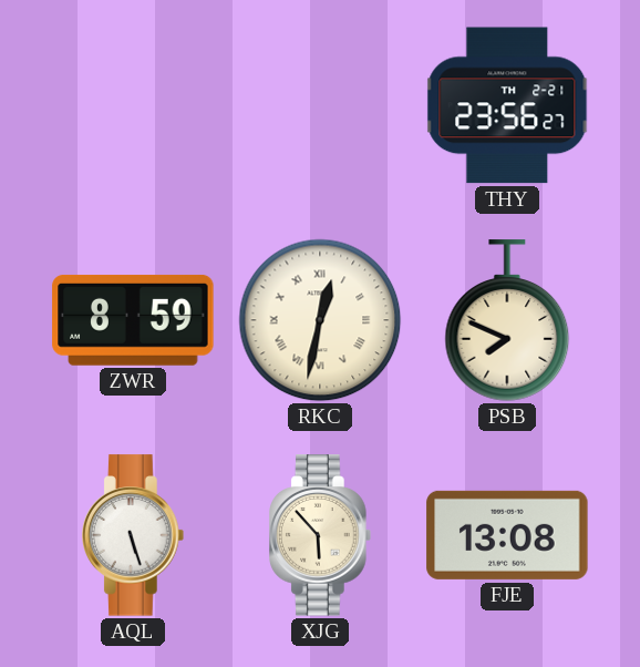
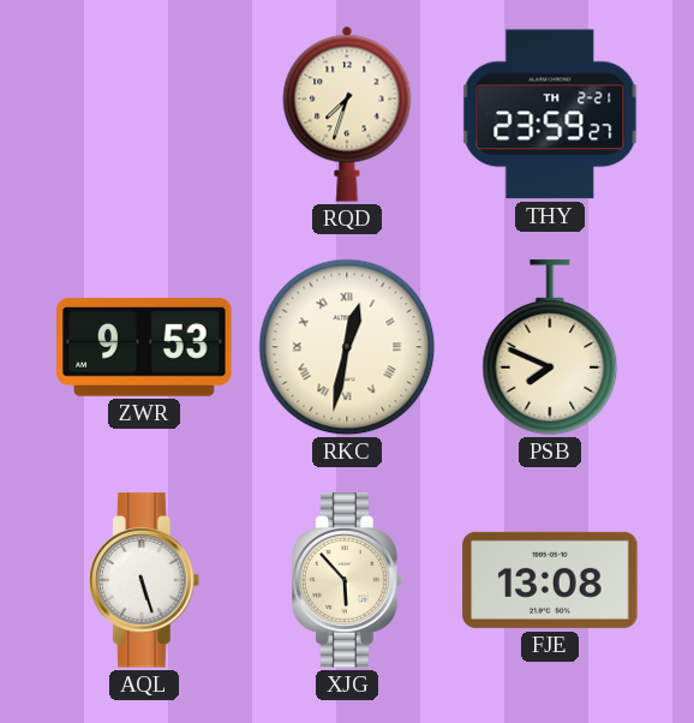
RQD: none -> 7:33
THY: 23:56 -> 23:59
ZWR: 8:59 -> 9:53
